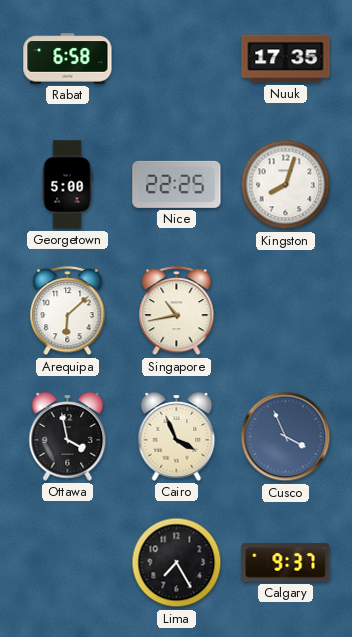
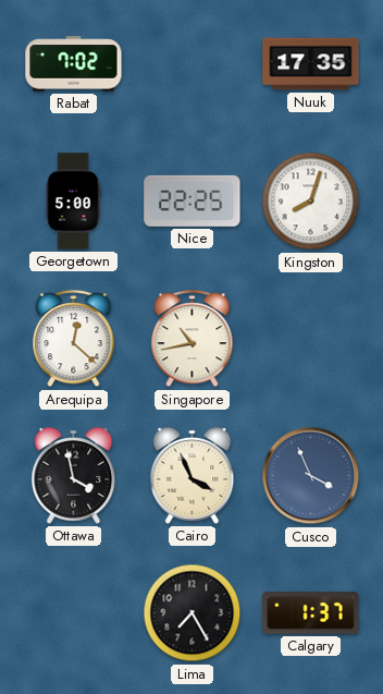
Rabat: 6:58 -> 7:02
Arequipa: 6:08 -> 12:22
Calgary: 9:37 -> 1:37
